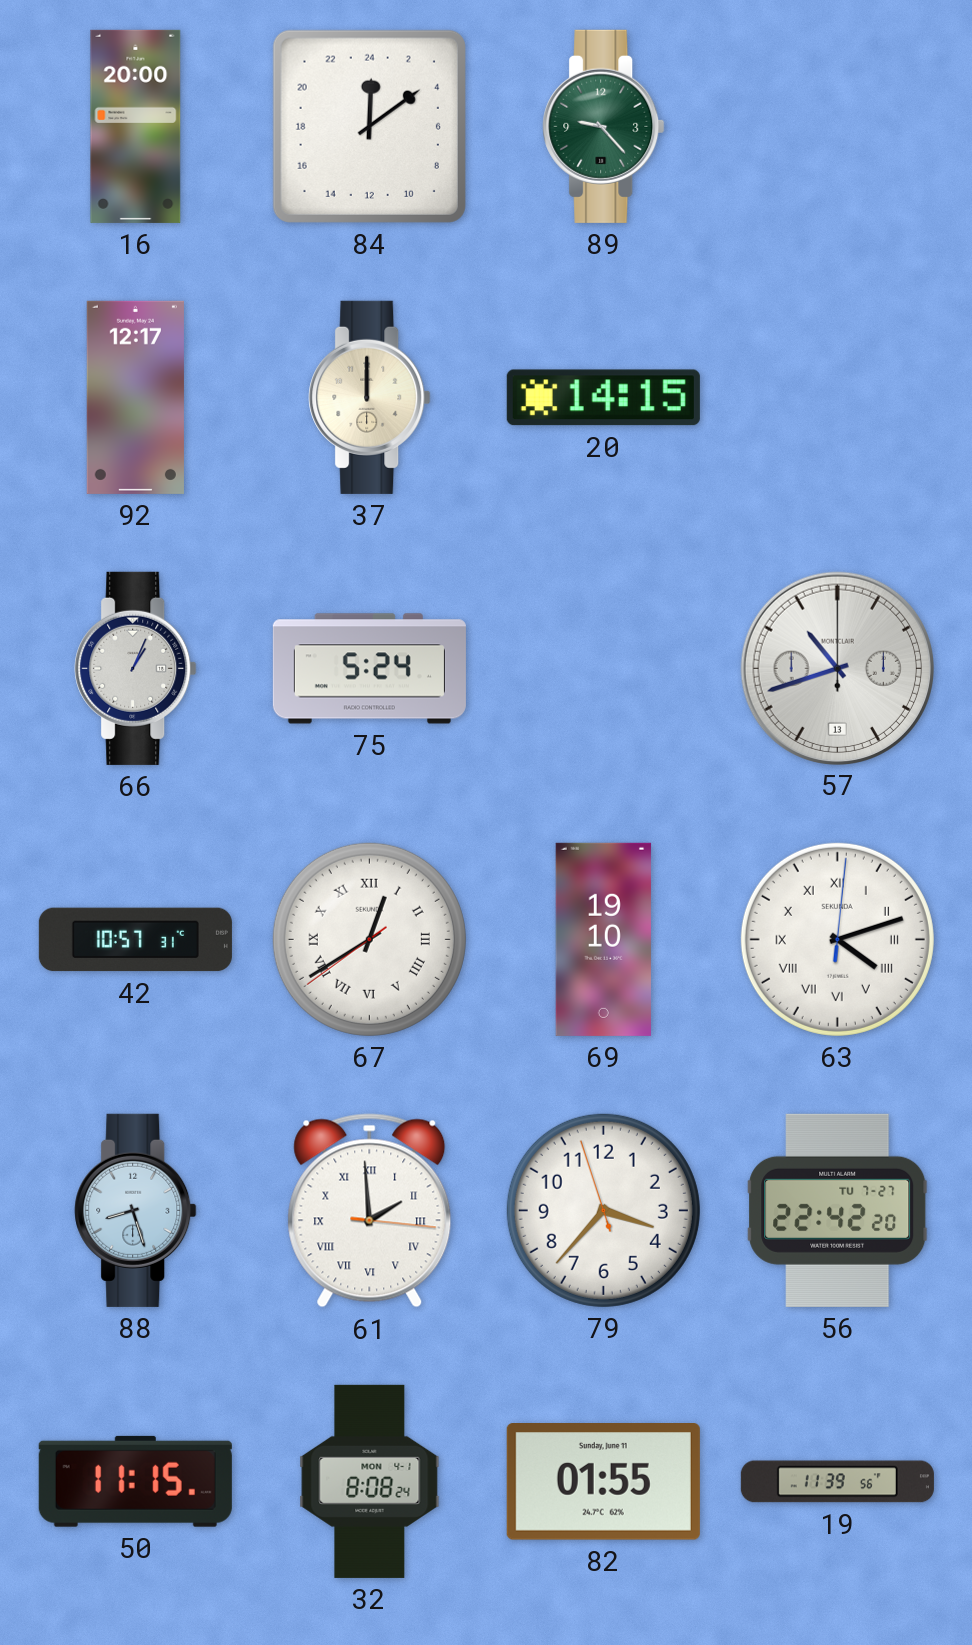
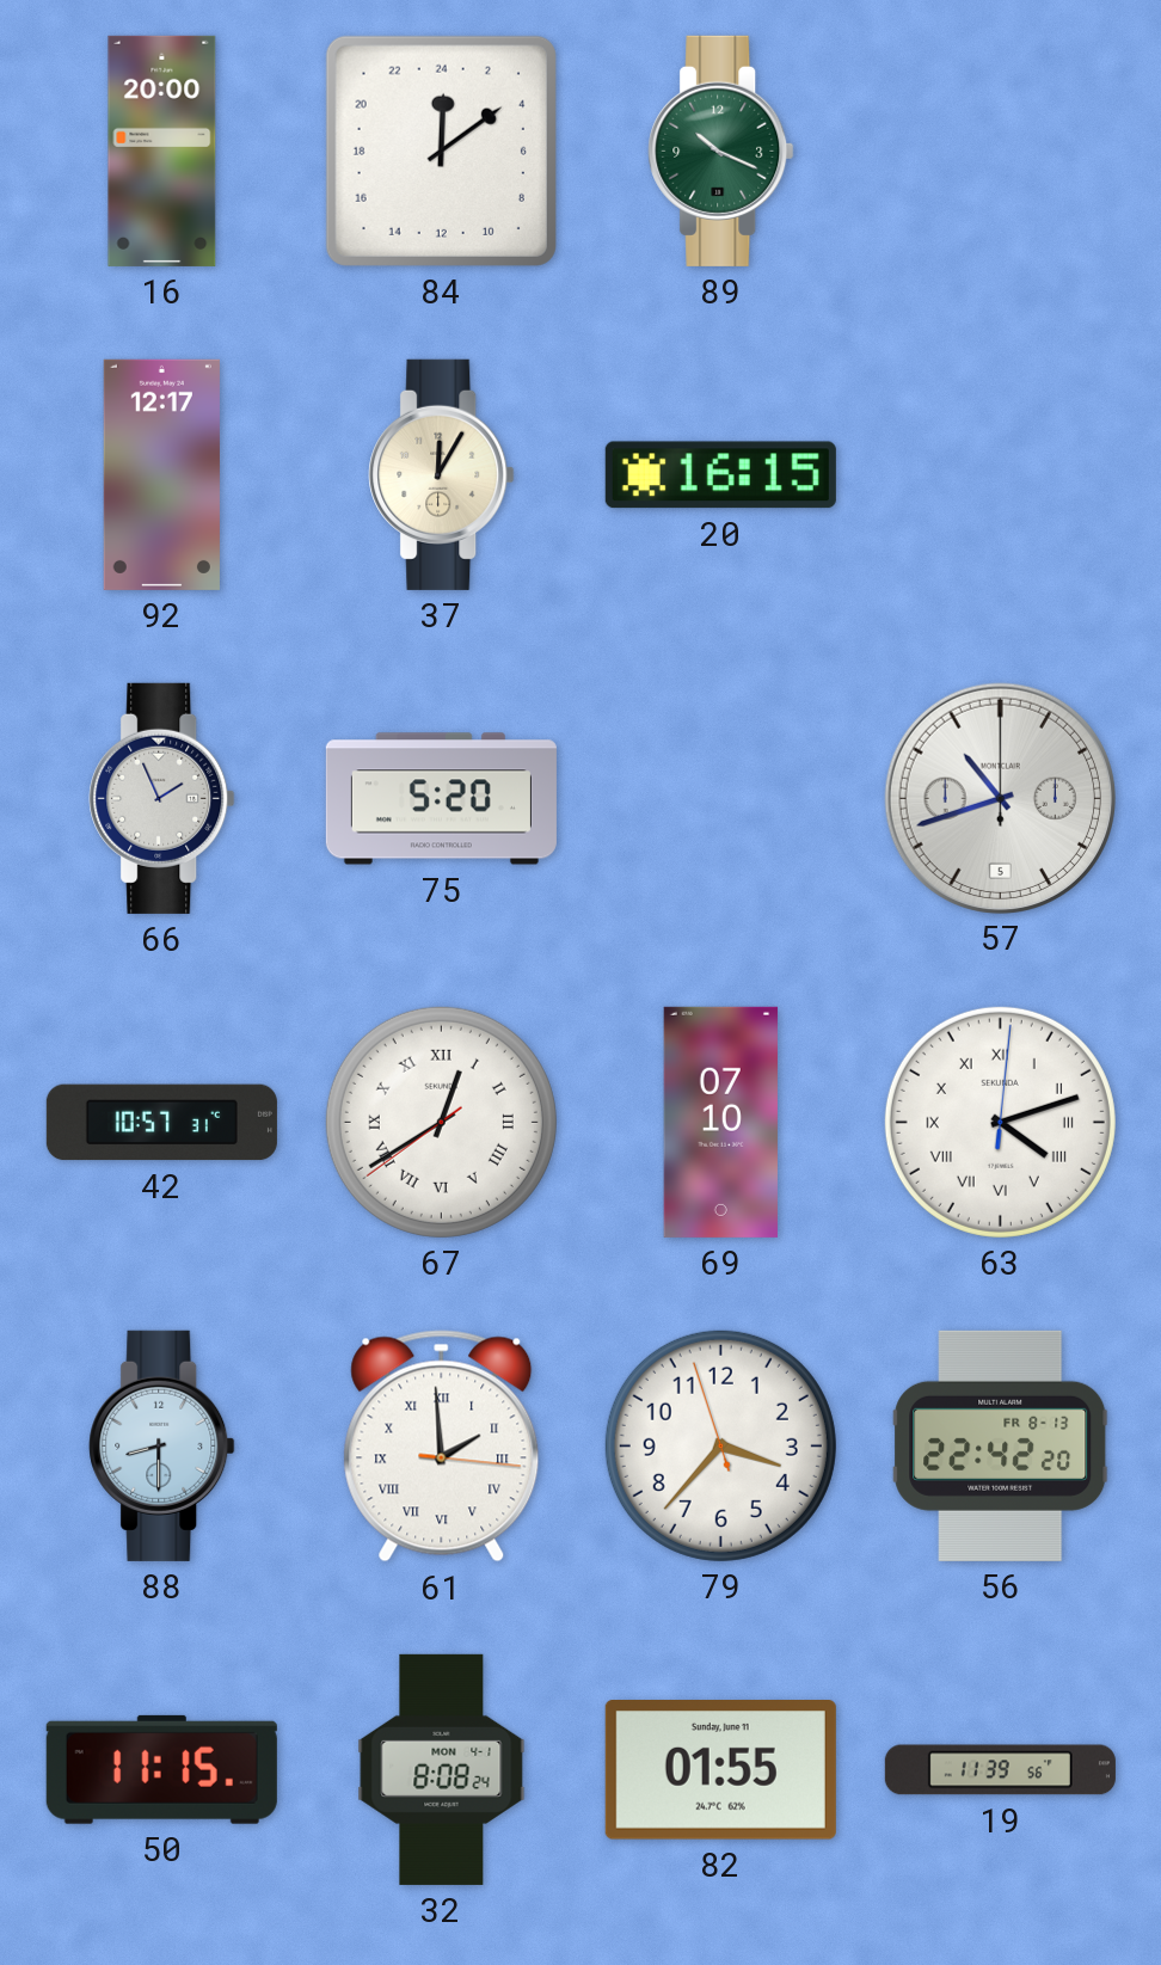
89: 9:23 -> 10:19
37: 12:00 -> 12:05
20: 14:15 -> 16:15
66: 1:04 -> 1:56
75: 5:24 -> 5:20
57 date: 13 -> 5
69: 19:10 -> 07:10
88: 8:27 -> 8:30
56 date: TU 7-27 -> FR 8-13
